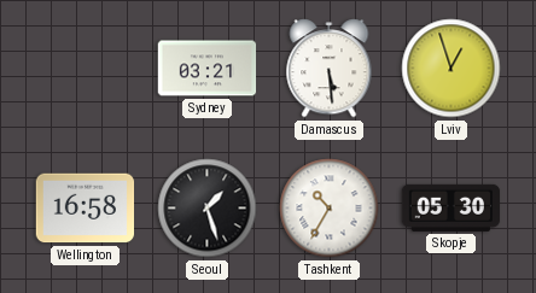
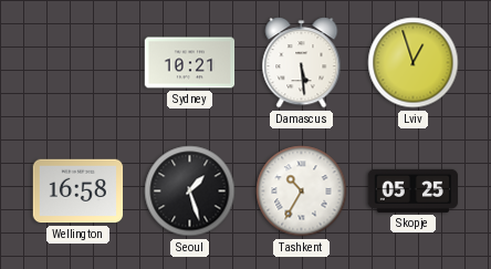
Sydney: 03:21 -> 10:21
Skopje: 05:30 -> 05:25
